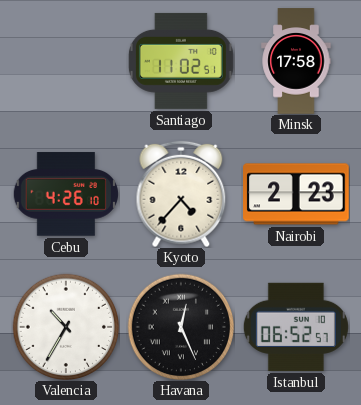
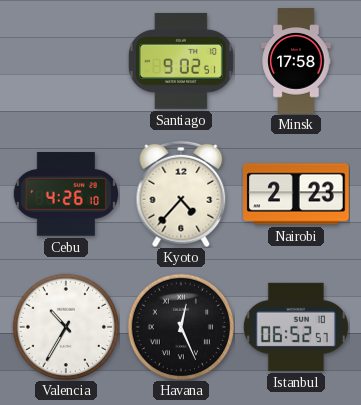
Santiago: 11:02 -> 9:02
